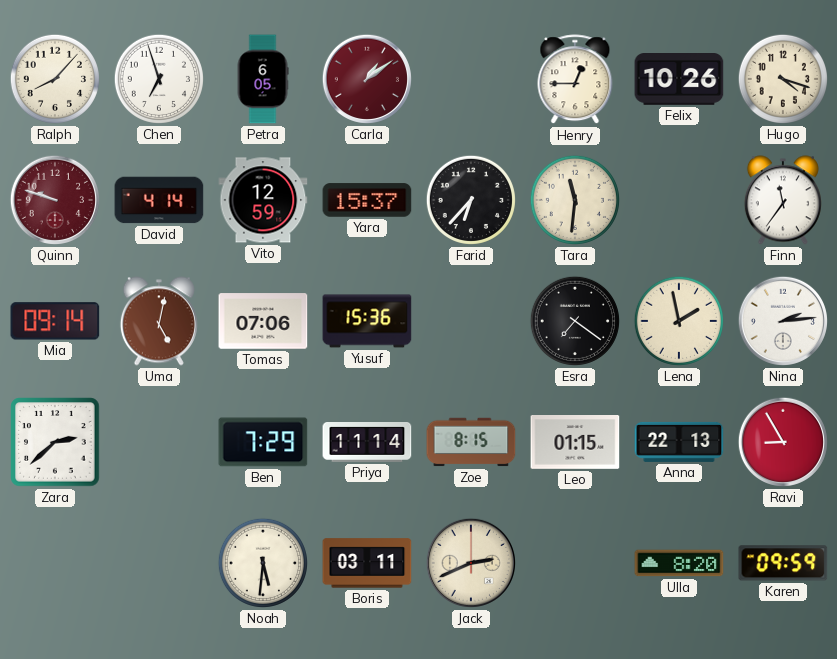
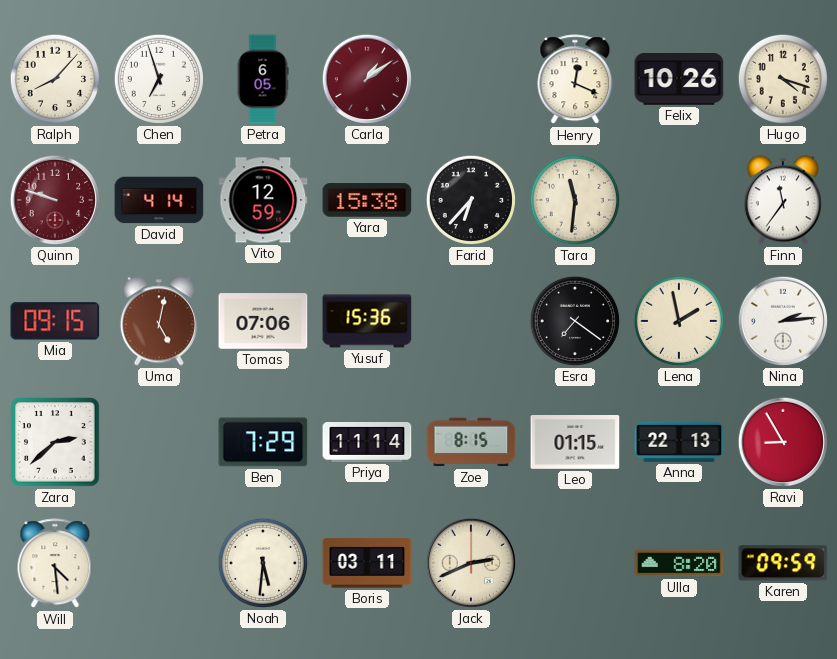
Henry: 12:45 -> 12:19
Yara: 15:37 -> 15:38
Mia: 09:14 -> 09:15
Will: none -> 4:29
